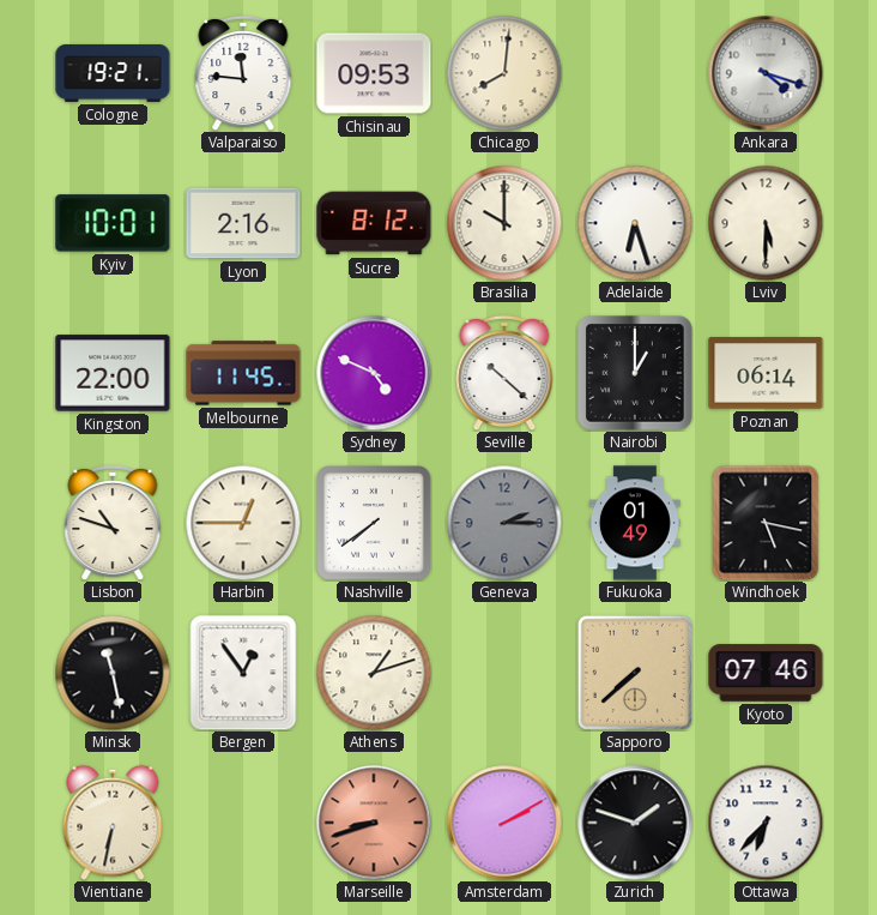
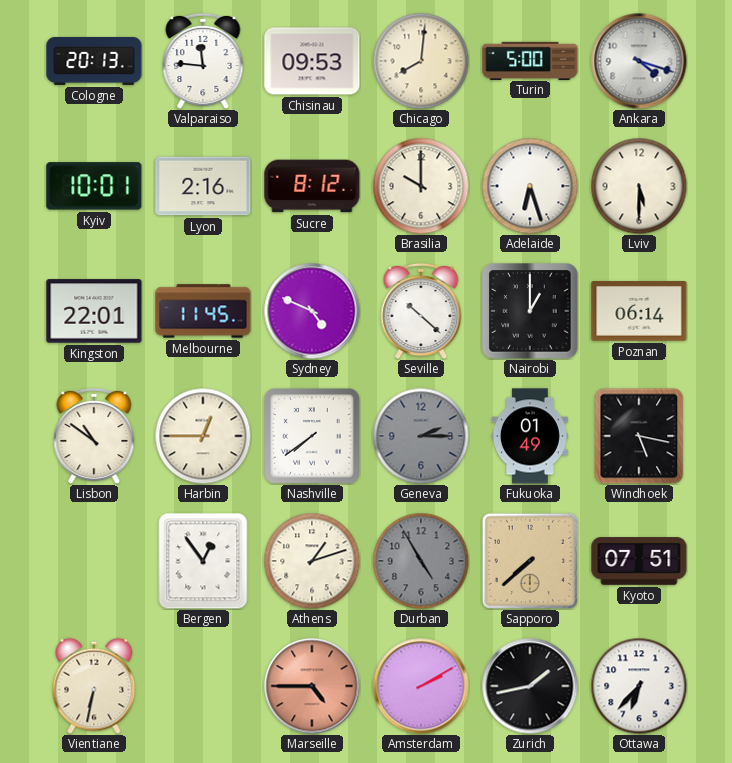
Cologne: 19:21 -> 20:13
Turin: none -> 5:00
Kingston: 22:00 -> 22:01
Lisbon: 10:48 -> 10:51
Minsk: 11:28 -> none
Durban: none -> 4:55
Kyoto: 07:46 -> 07:51
Marseille: 8:42 -> 4:45
Zurich: 1:48 -> 1:43
